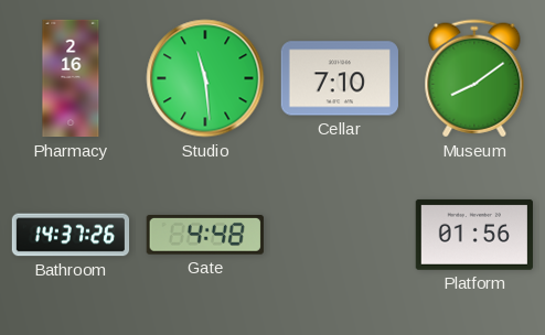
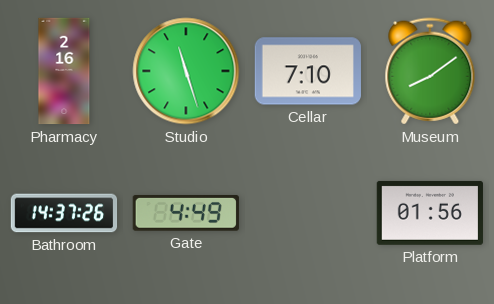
Studio: 11:29 -> 11:27
Gate: 4:48 -> 4:49
